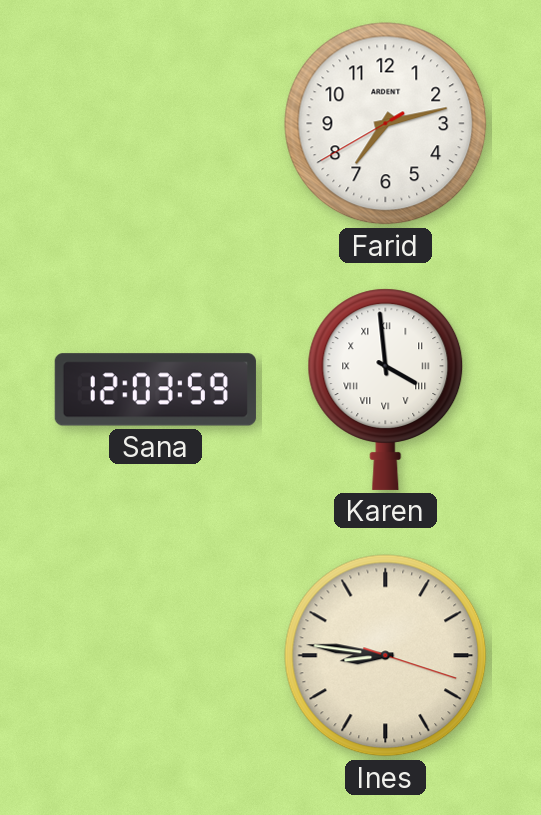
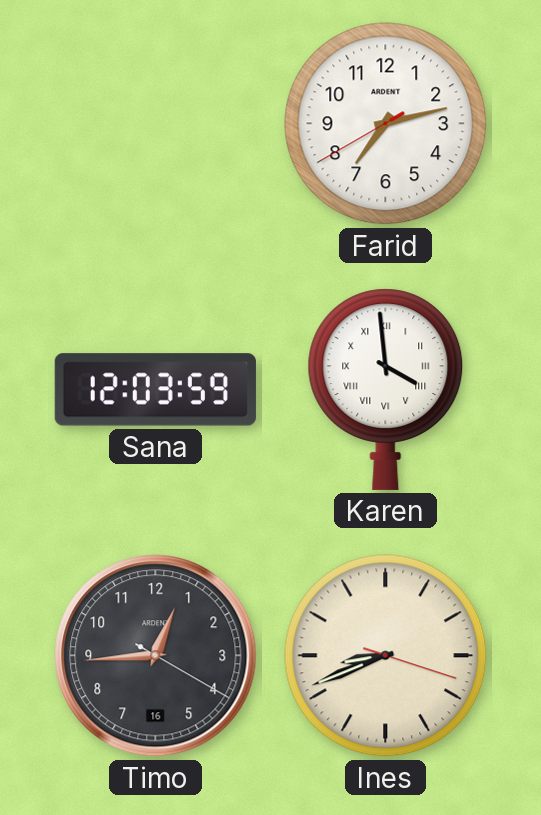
Timo: none -> 12:44
Ines: 8:46 -> 8:41
